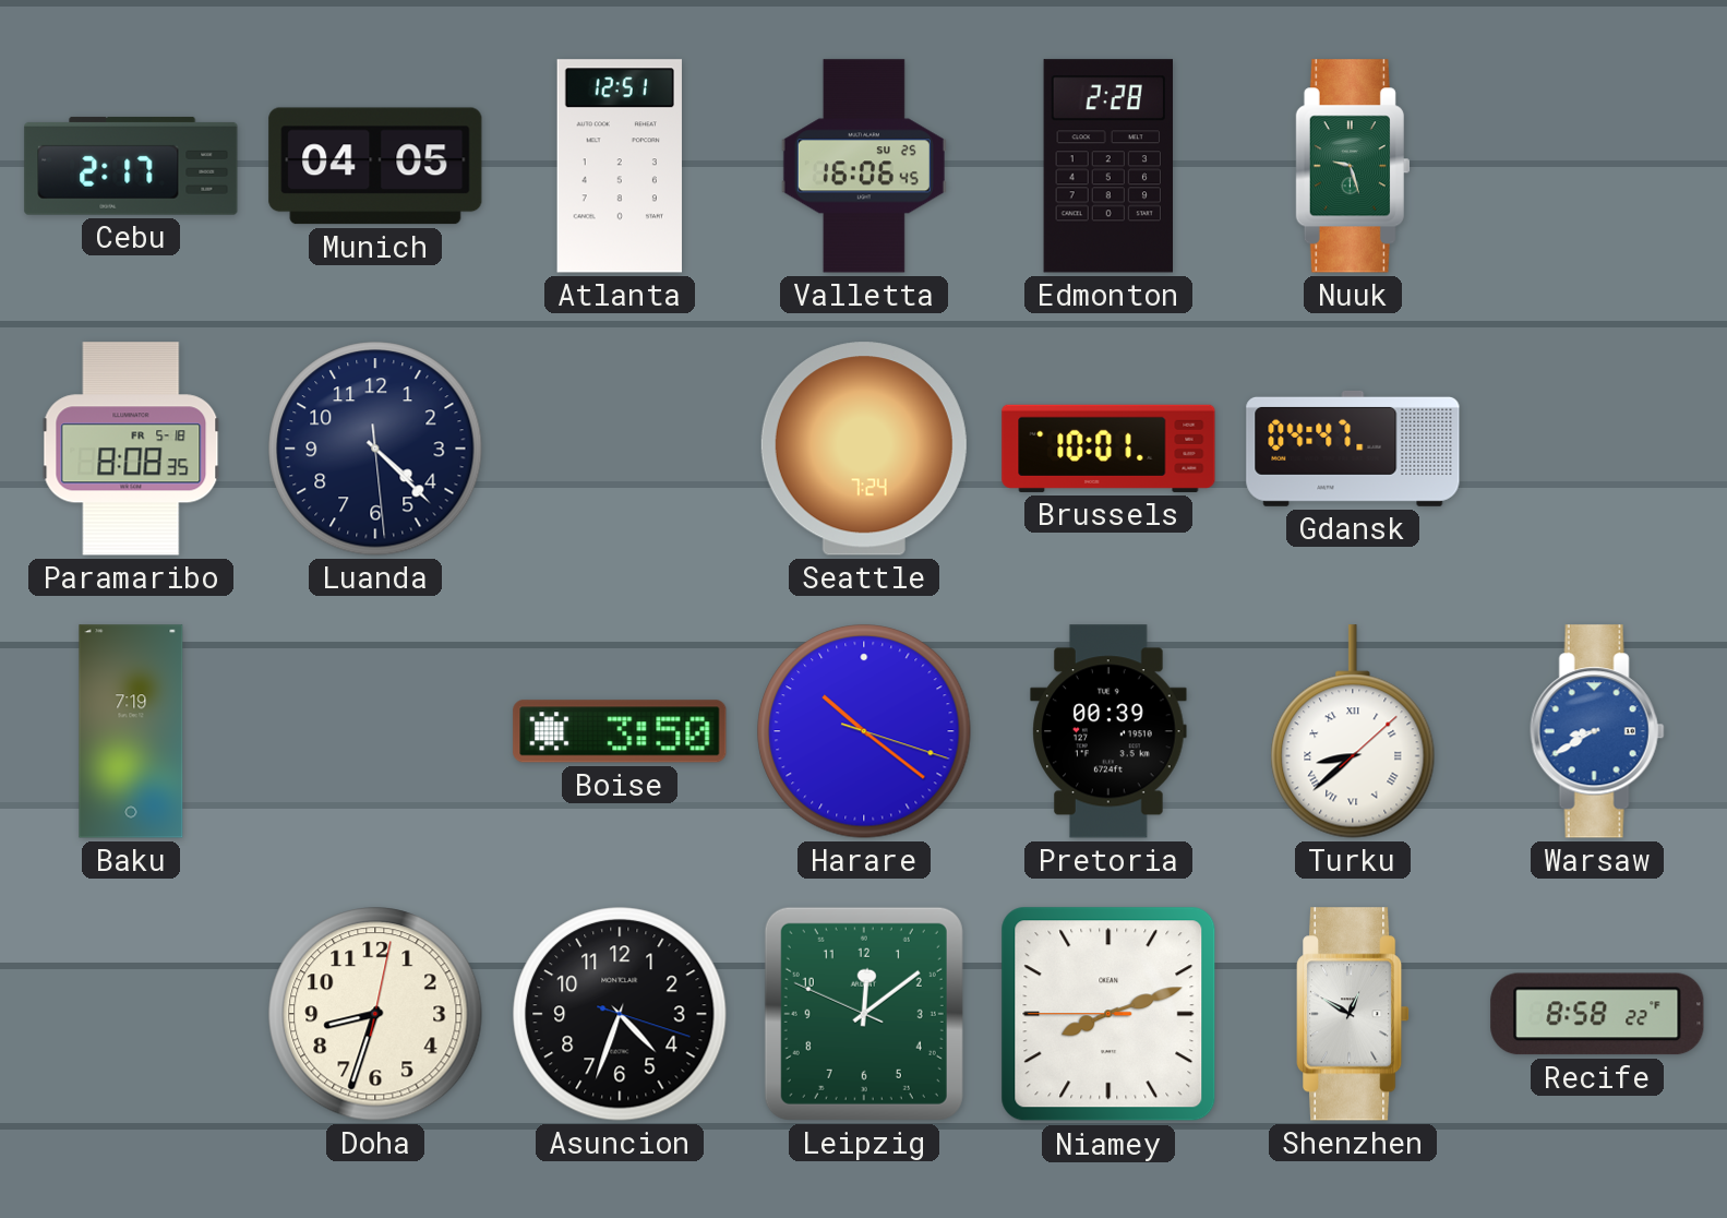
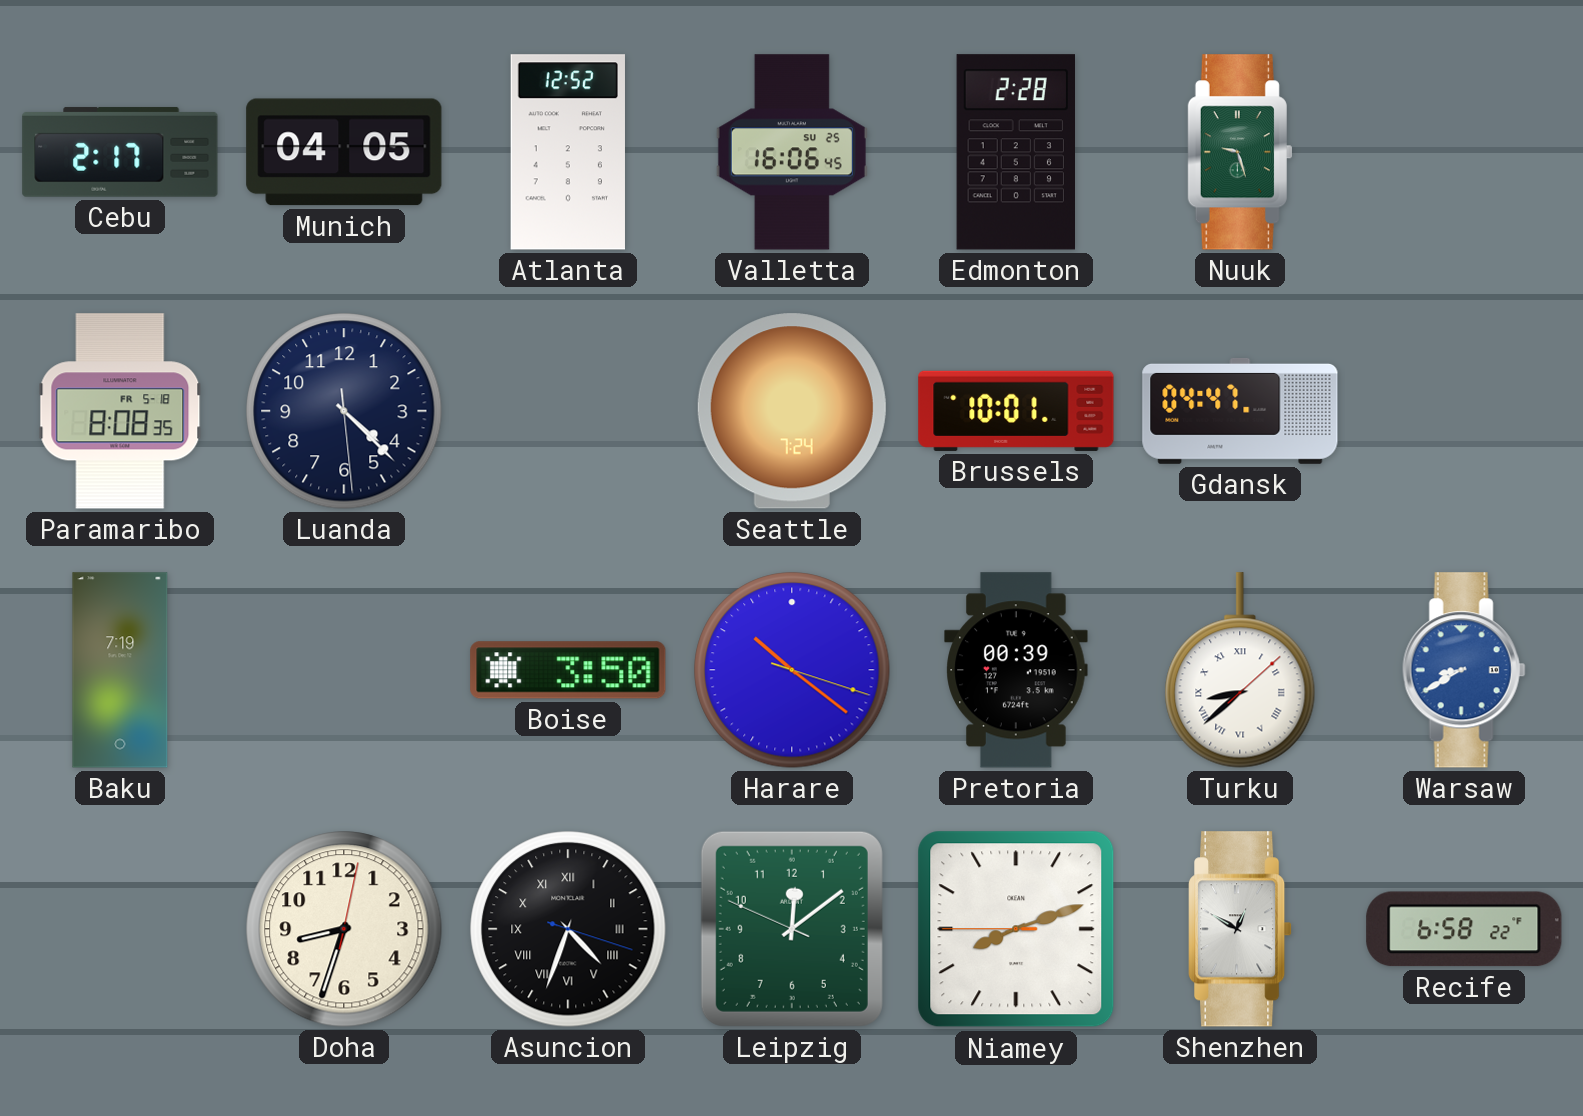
Atlanta: 12:51 -> 12:52
Asuncion numerals: Arabic -> Roman
Recife: 8:58 -> 6:58
